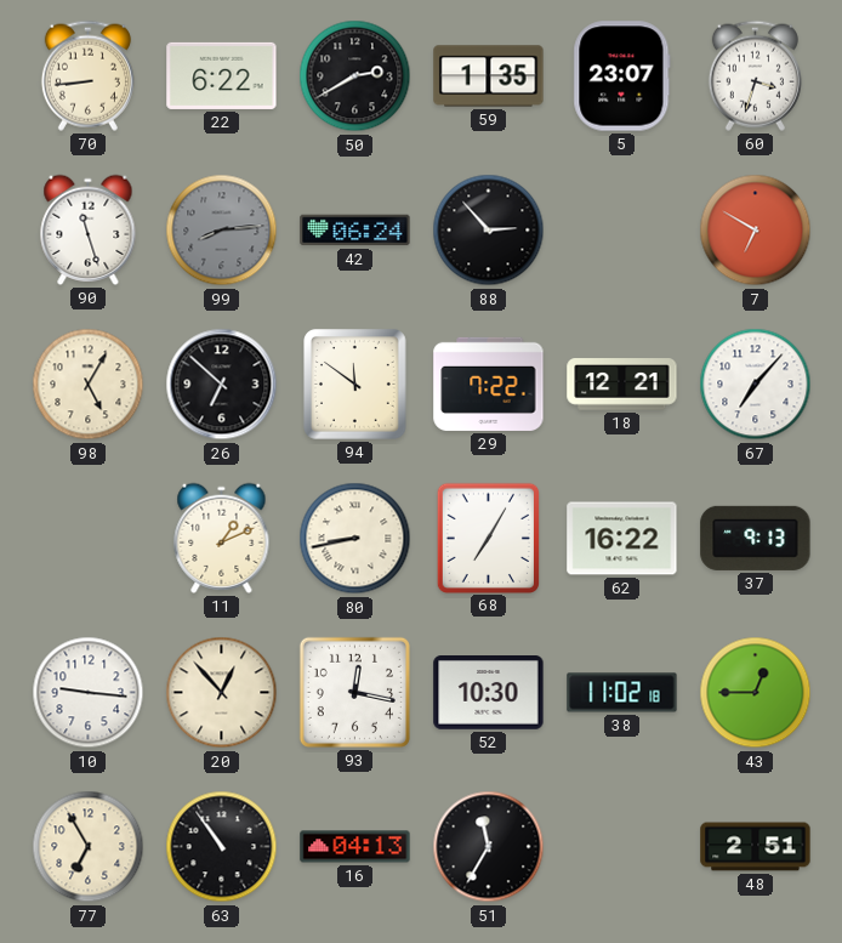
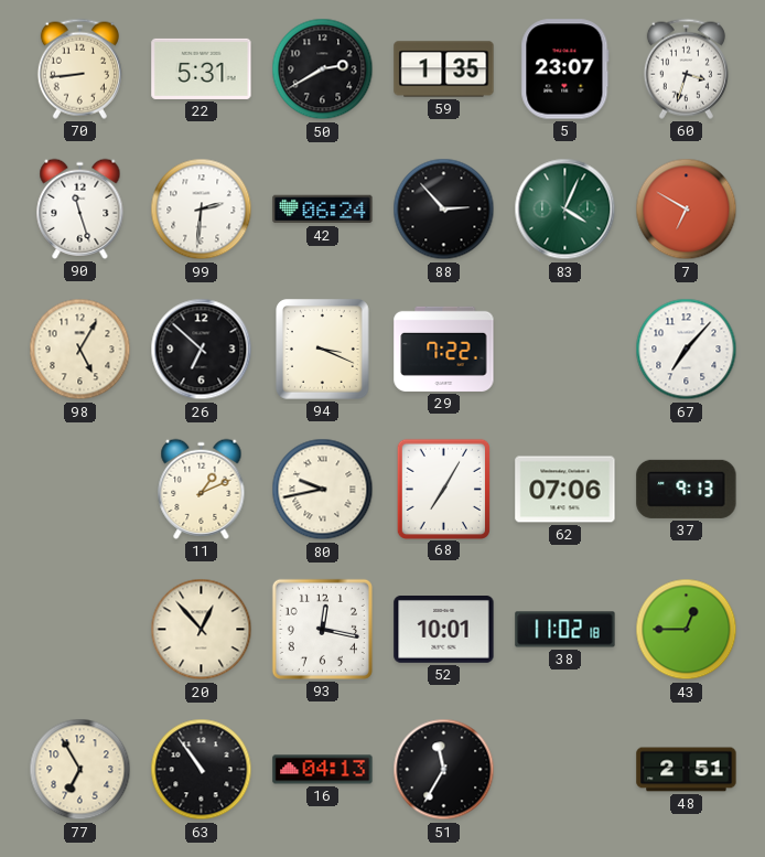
22: 6:22 -> 5:31
99: 8:14 -> 2:31
99 dial: grey -> white
83: none -> 4:04
94: 11:51 -> 3:19
18: 12:21 -> none
80: 8:43 -> 9:43
62: 16:22 -> 07:06
10: 9:16 -> none
52: 10:30 -> 10:01
